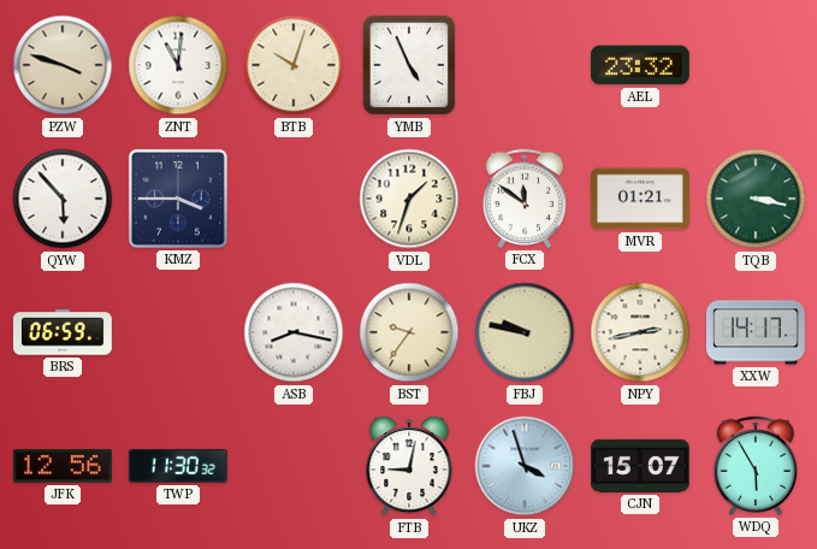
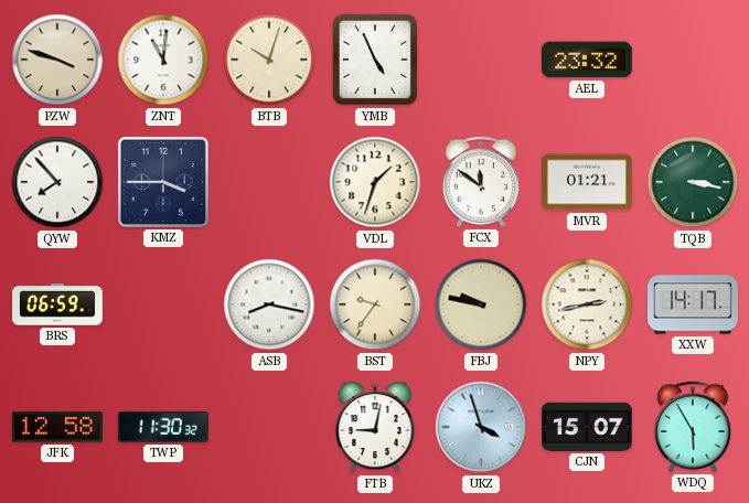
QYW: 5:53 -> 7:53
JFK: 12:56 -> 12:58
